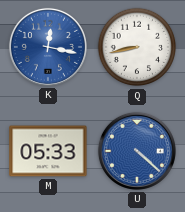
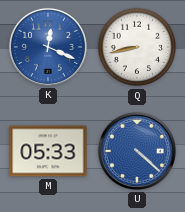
K: 12:17 -> 12:19
